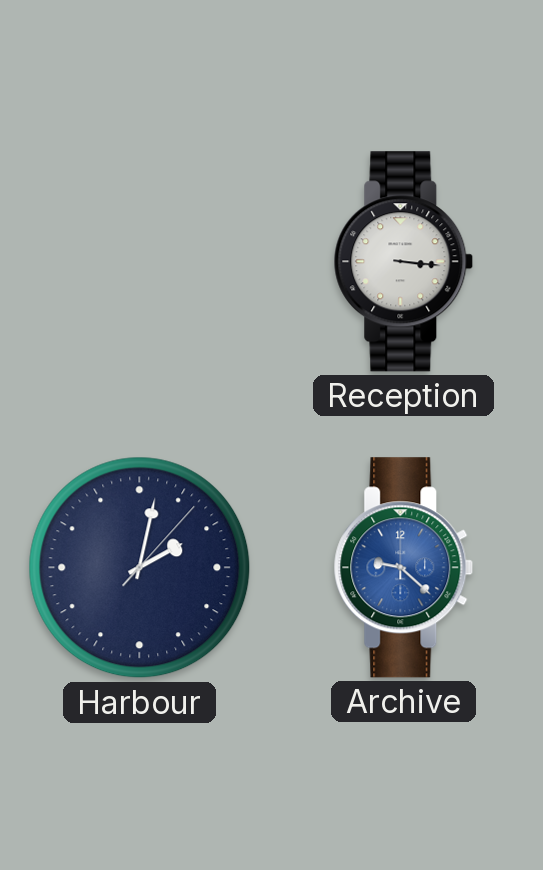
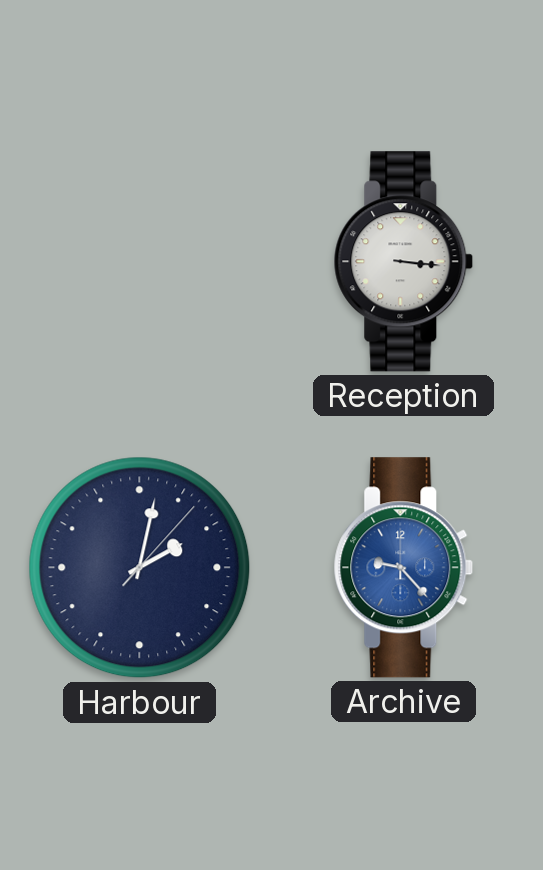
Archive: 9:22 -> 9:23
